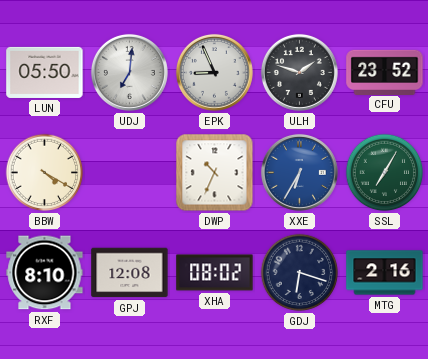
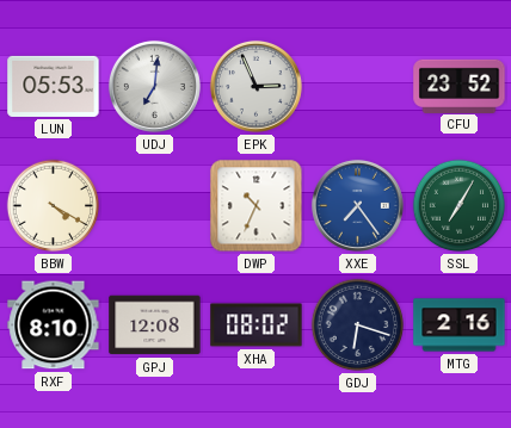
LUN: 05:50 -> 05:53
EPK: 8:56 -> 2:56
ULH: 1:48 -> none
XXE: 6:35 -> 7:24
